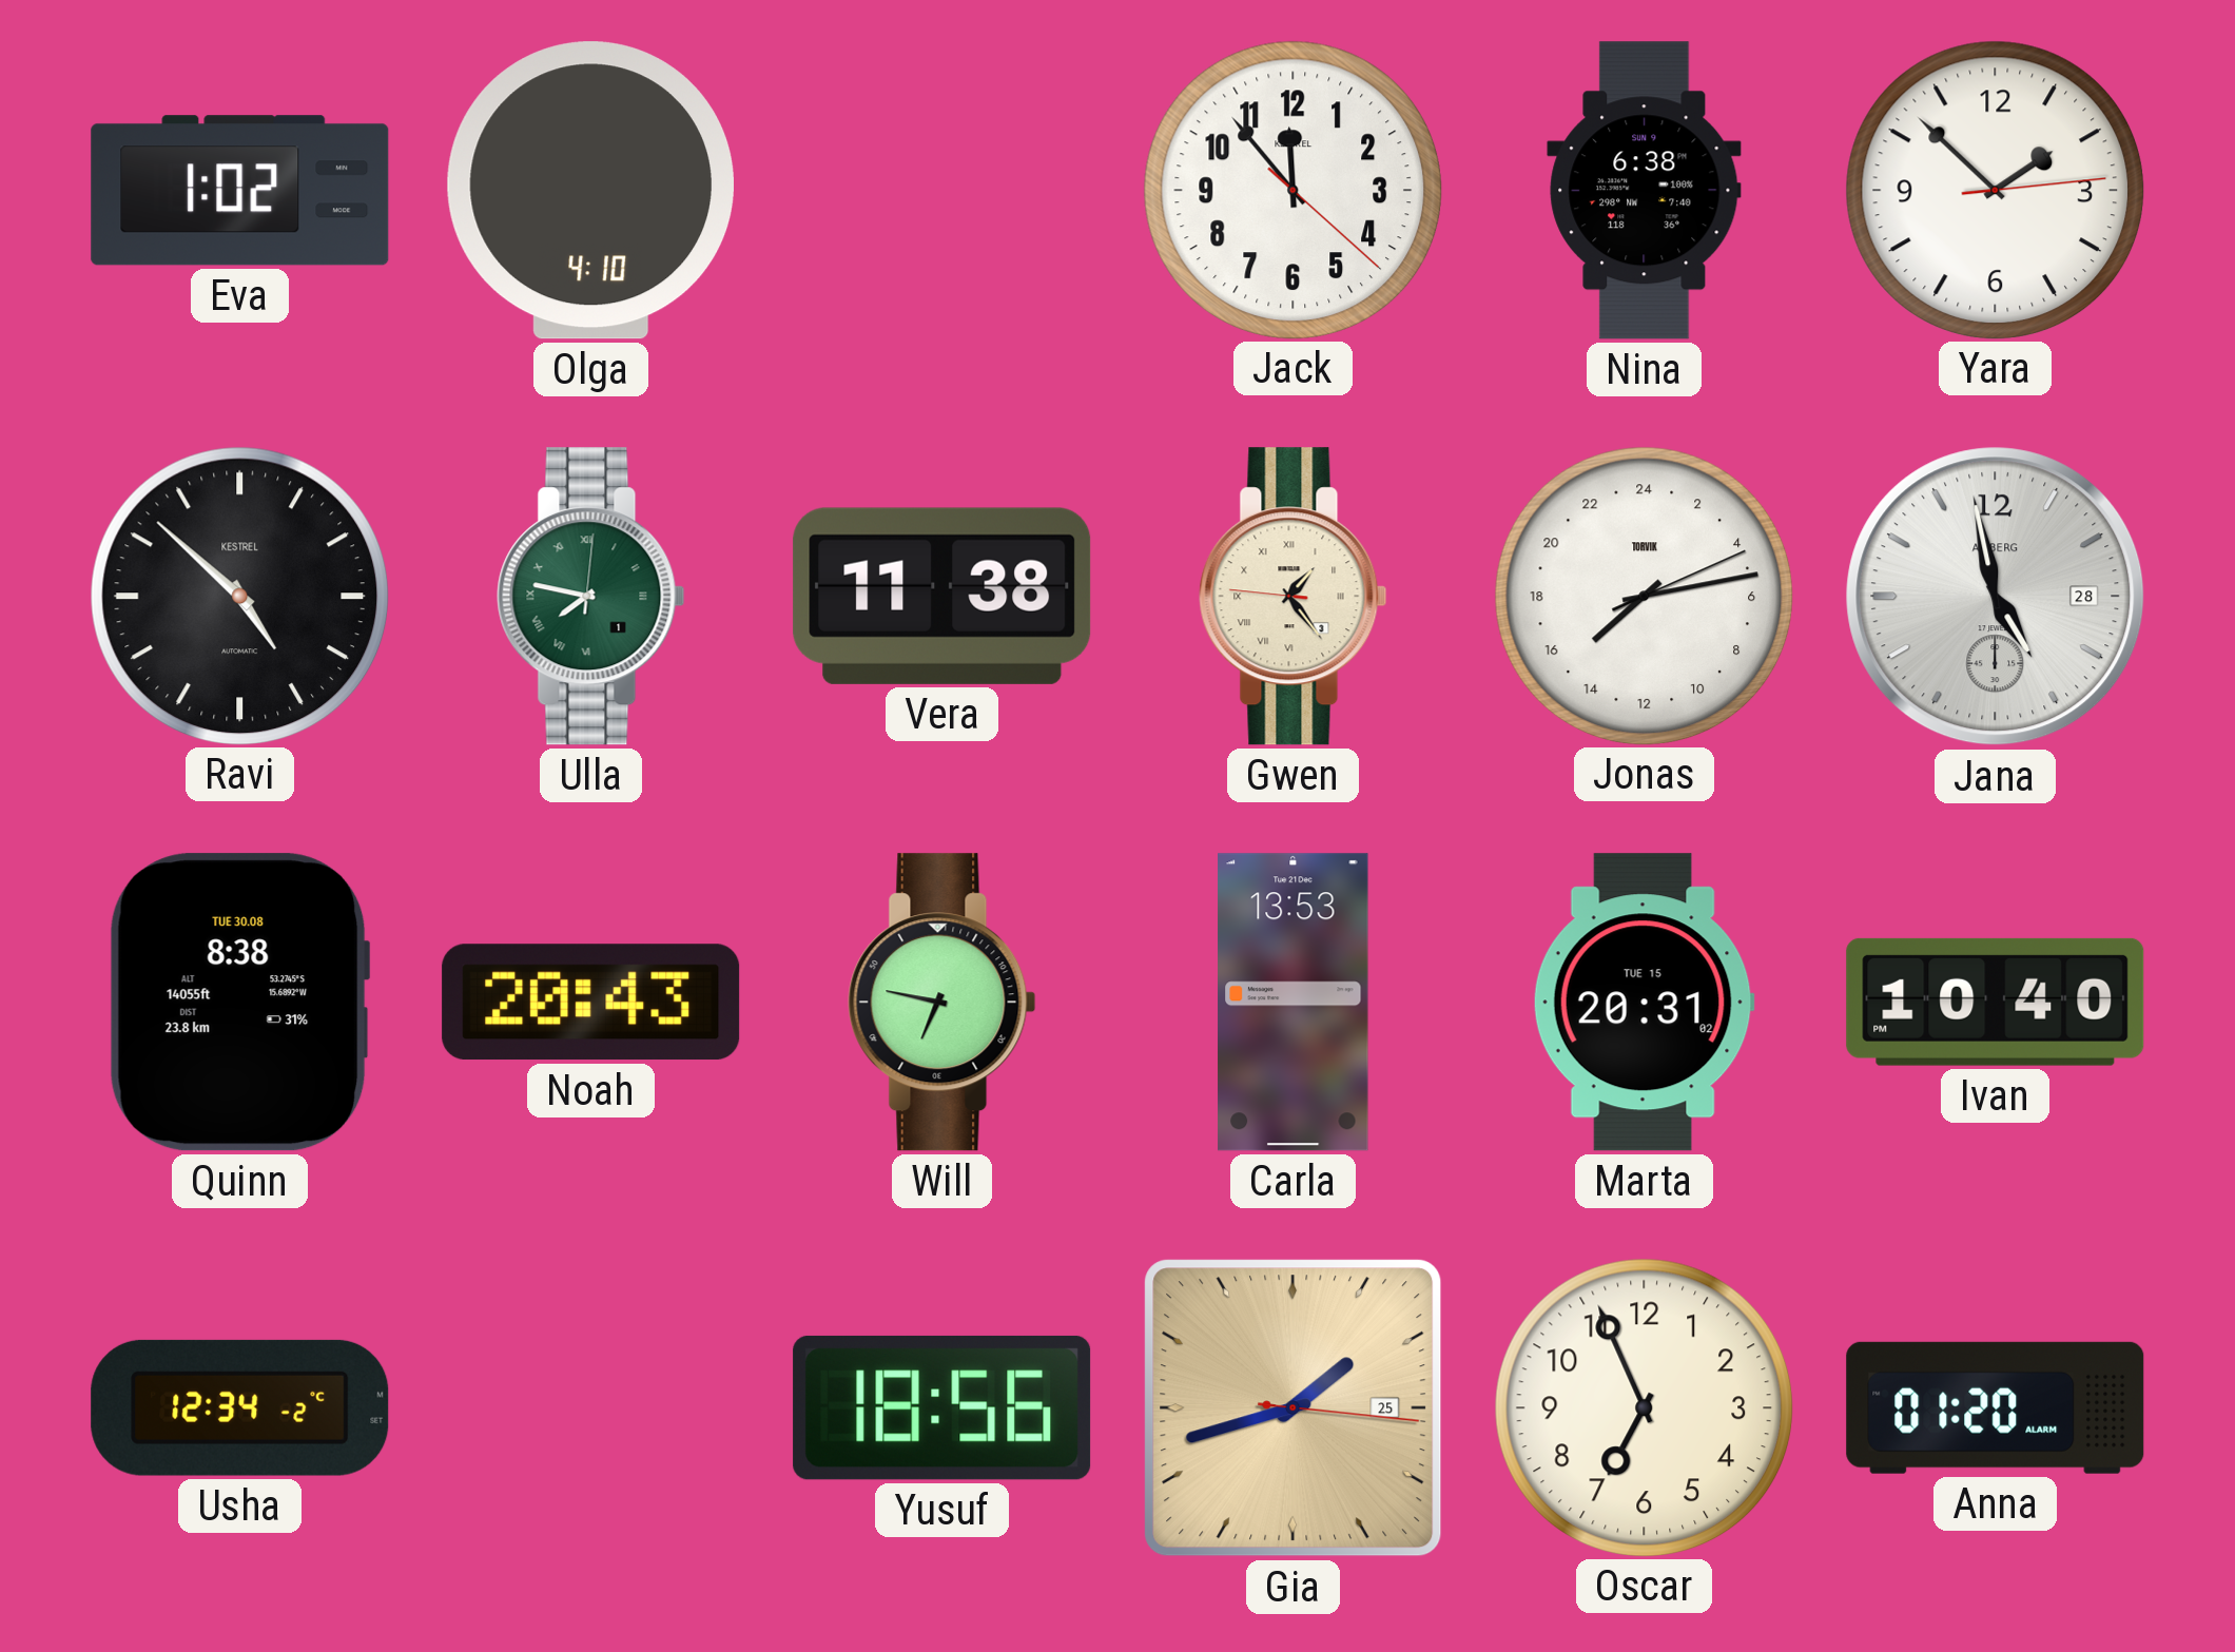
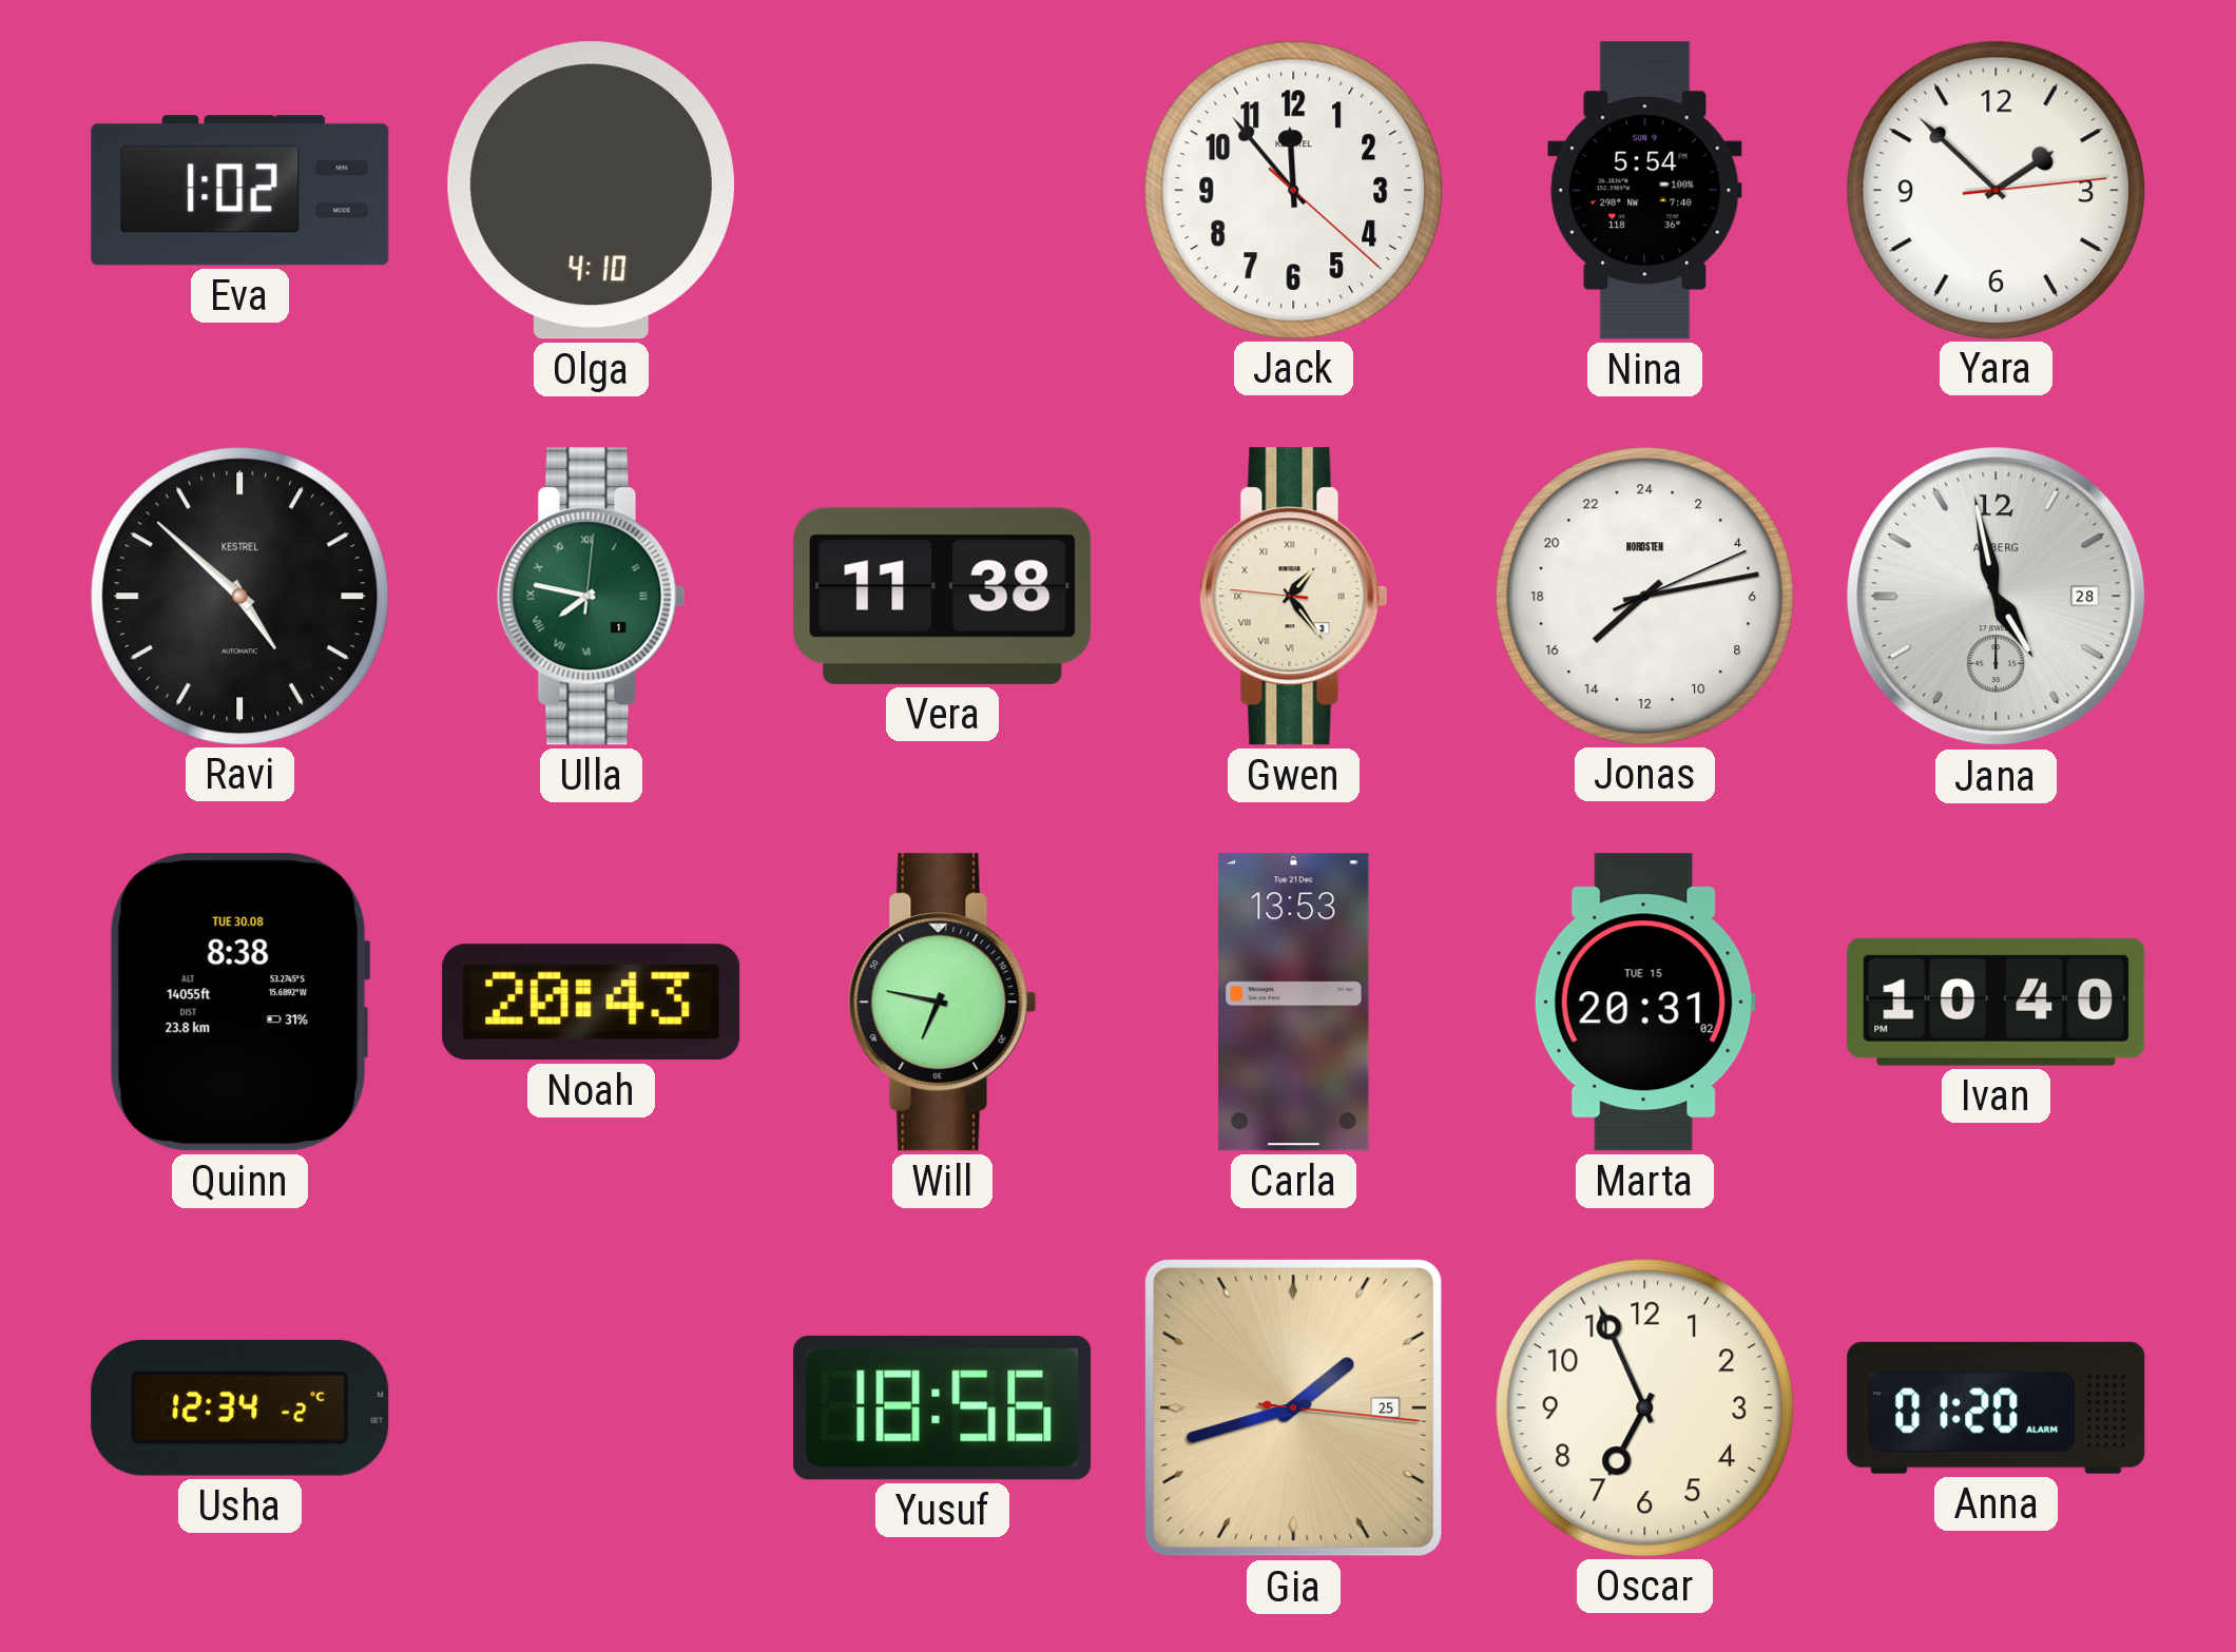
Nina: 6:38 -> 5:54
Jonas brand: TORVIK -> NORDSTEN
